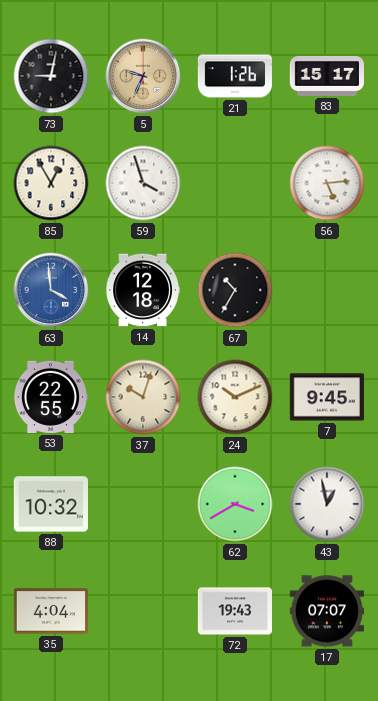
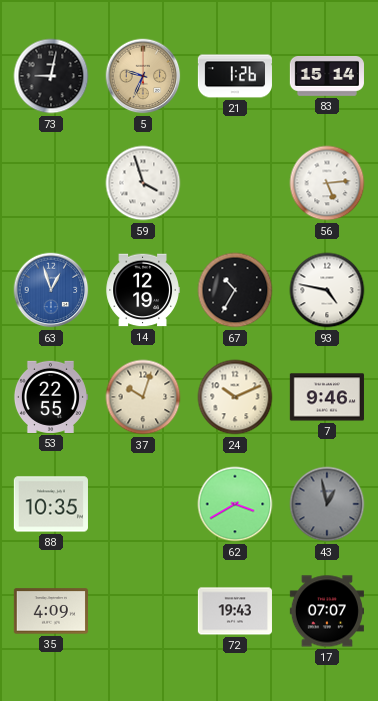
83: 15:17 -> 15:14
85: 12:55 -> none
63: 3:59 -> 12:57
14: 12:18 -> 12:19
93: none -> 4:47
7: 9:45 -> 9:46
88: 10:32 -> 10:35
43 dial: white -> grey
35: 4:04 -> 4:09
